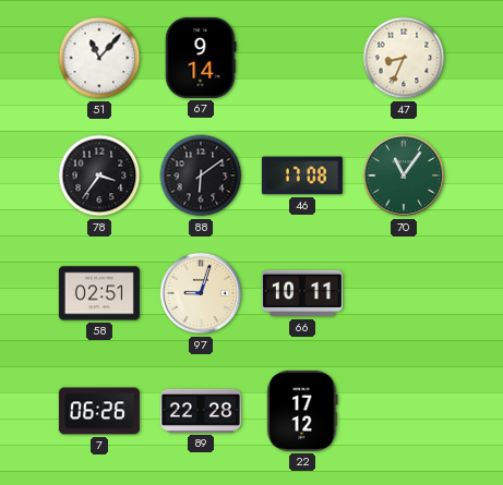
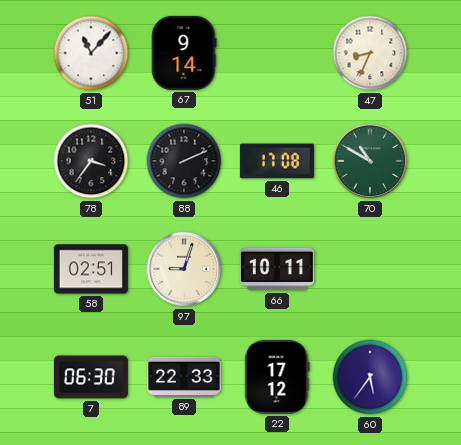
88: 6:09 -> 2:11
70: 11:06 -> 10:50
7: 06:26 -> 06:30
89: 22:28 -> 22:33
60: none -> 5:36
